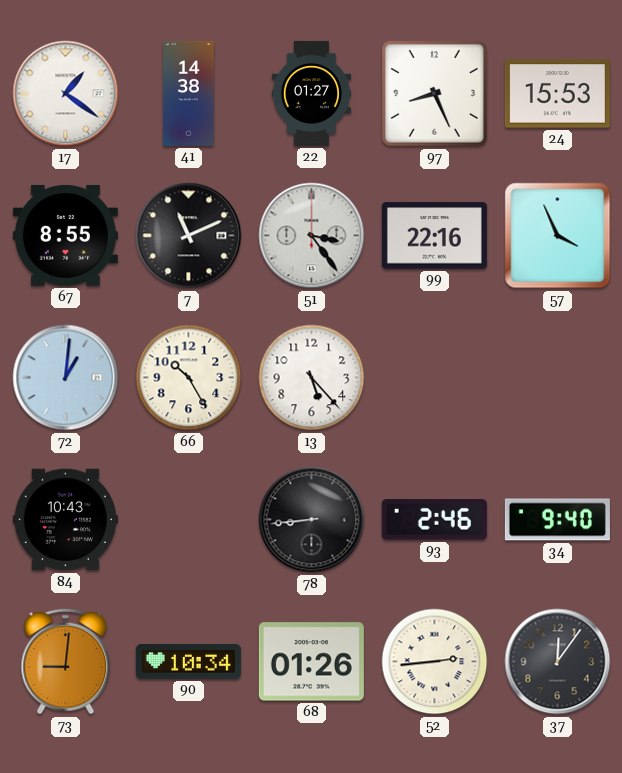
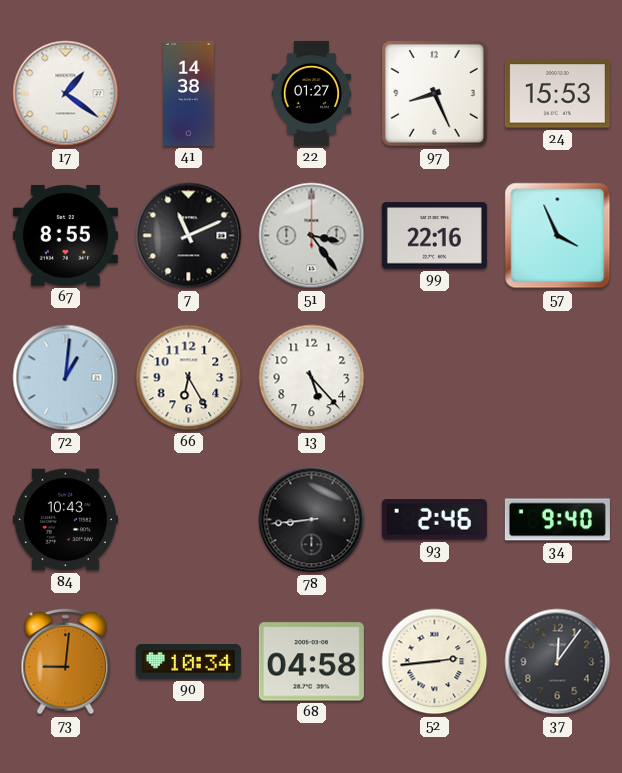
66: 10:25 -> 6:25
68: 01:26 -> 04:58
